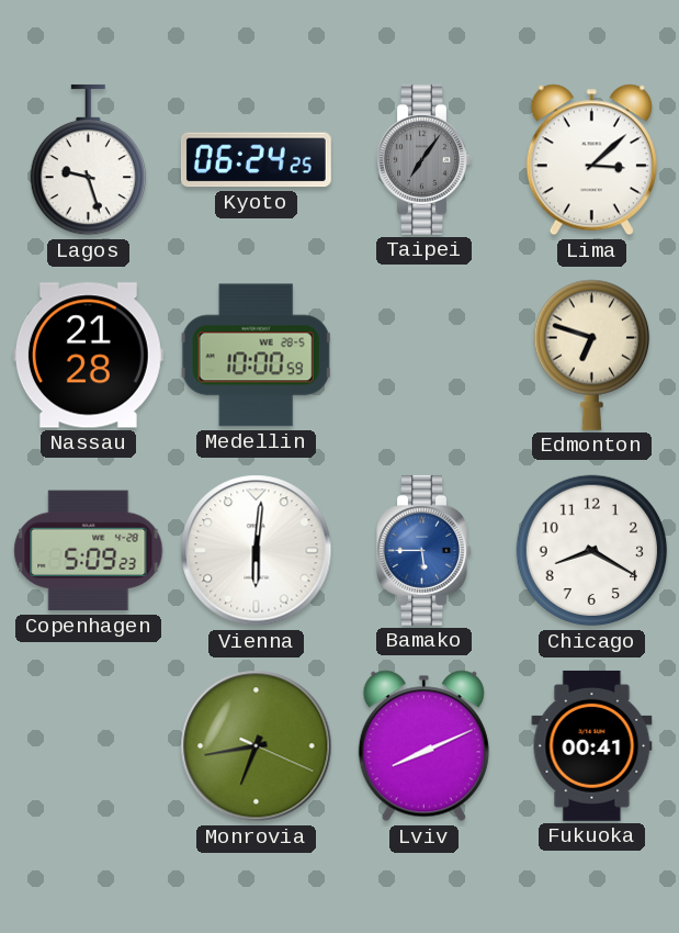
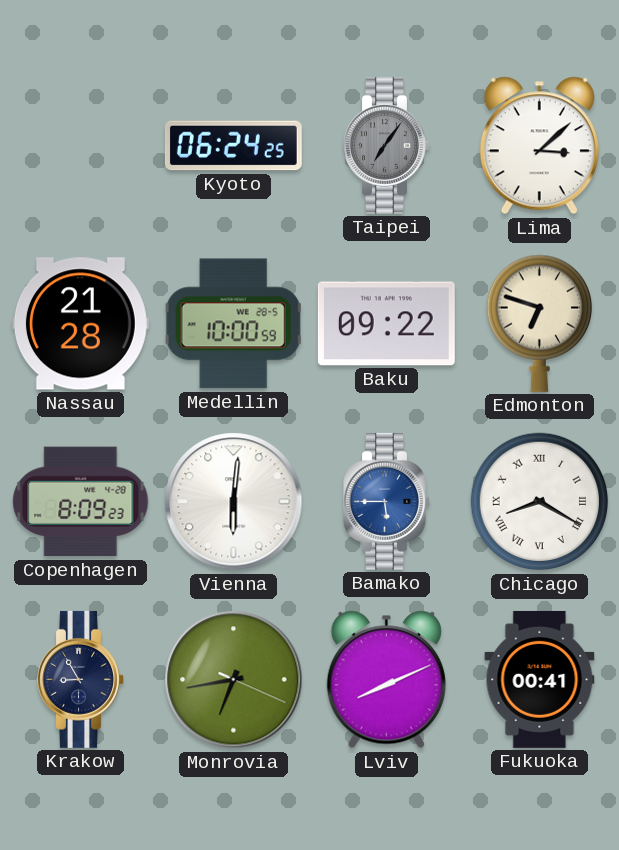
Lagos: 9:27 -> none
Baku: none -> 09:22
Copenhagen: 5:09 -> 8:09
Chicago numerals: Arabic -> Roman
Krakow: none -> 8:55
